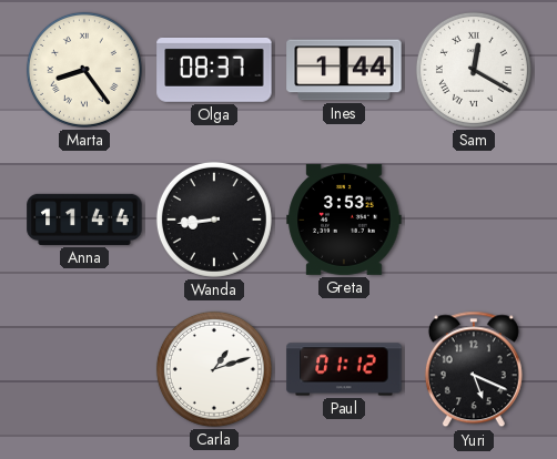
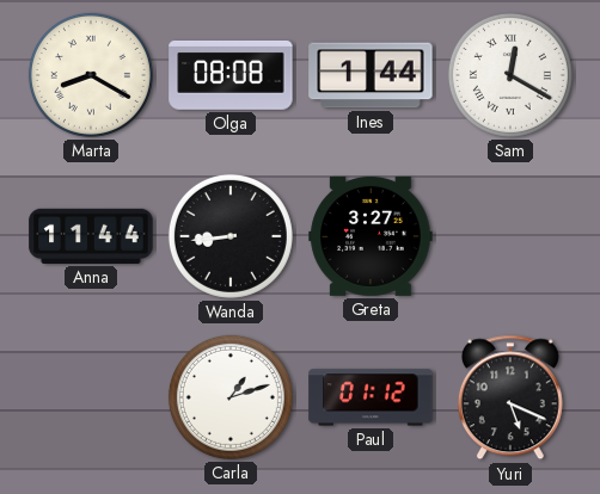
Marta: 8:24 -> 8:20
Olga: 08:37 -> 08:08
Greta: 3:53 -> 3:27
